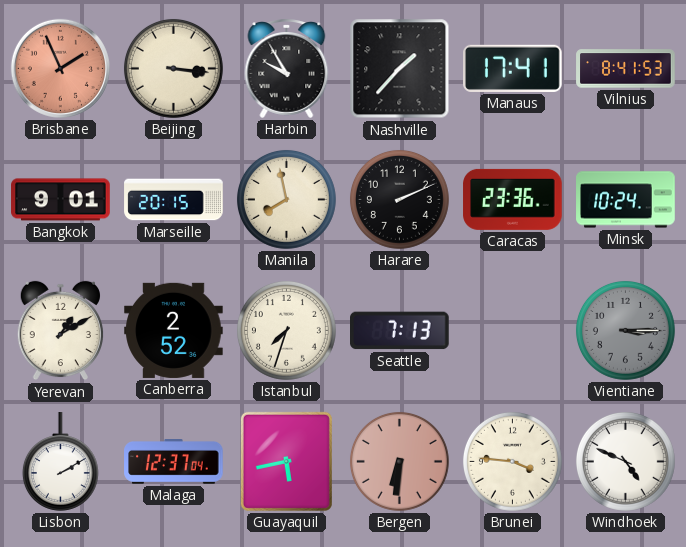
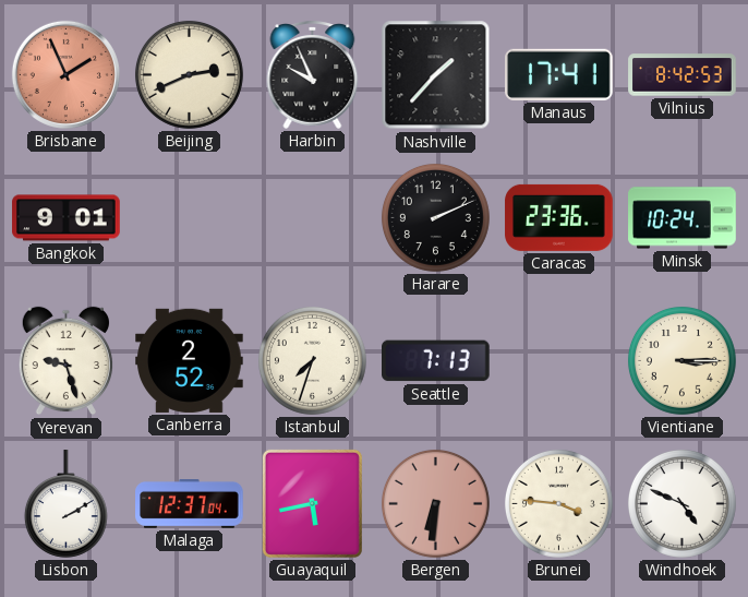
Beijing: 3:16 -> 2:41
Harbin: 9:55 -> 9:56
Vilnius: 8:41 -> 8:42
Marseille: 20:15 -> none
Manila: 7:58 -> none
Yerevan: 1:10 -> 9:27
Vientiane dial: grey -> cream
